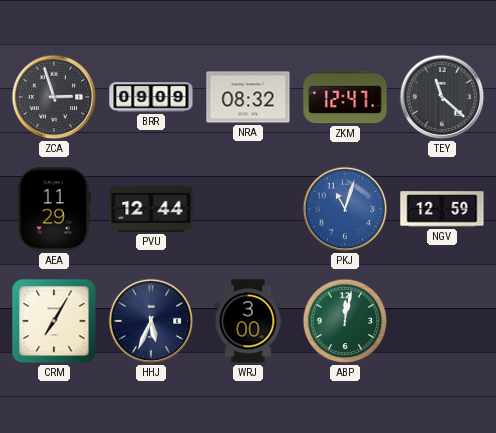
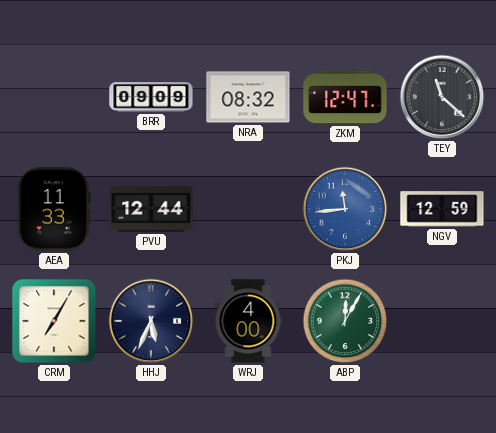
ZCA: 2:57 -> none
AEA: 11:29 -> 11:33
PKJ: 11:03 -> 11:44
WRJ: 3:00 -> 4:00
ABP: 12:02 -> 12:05
